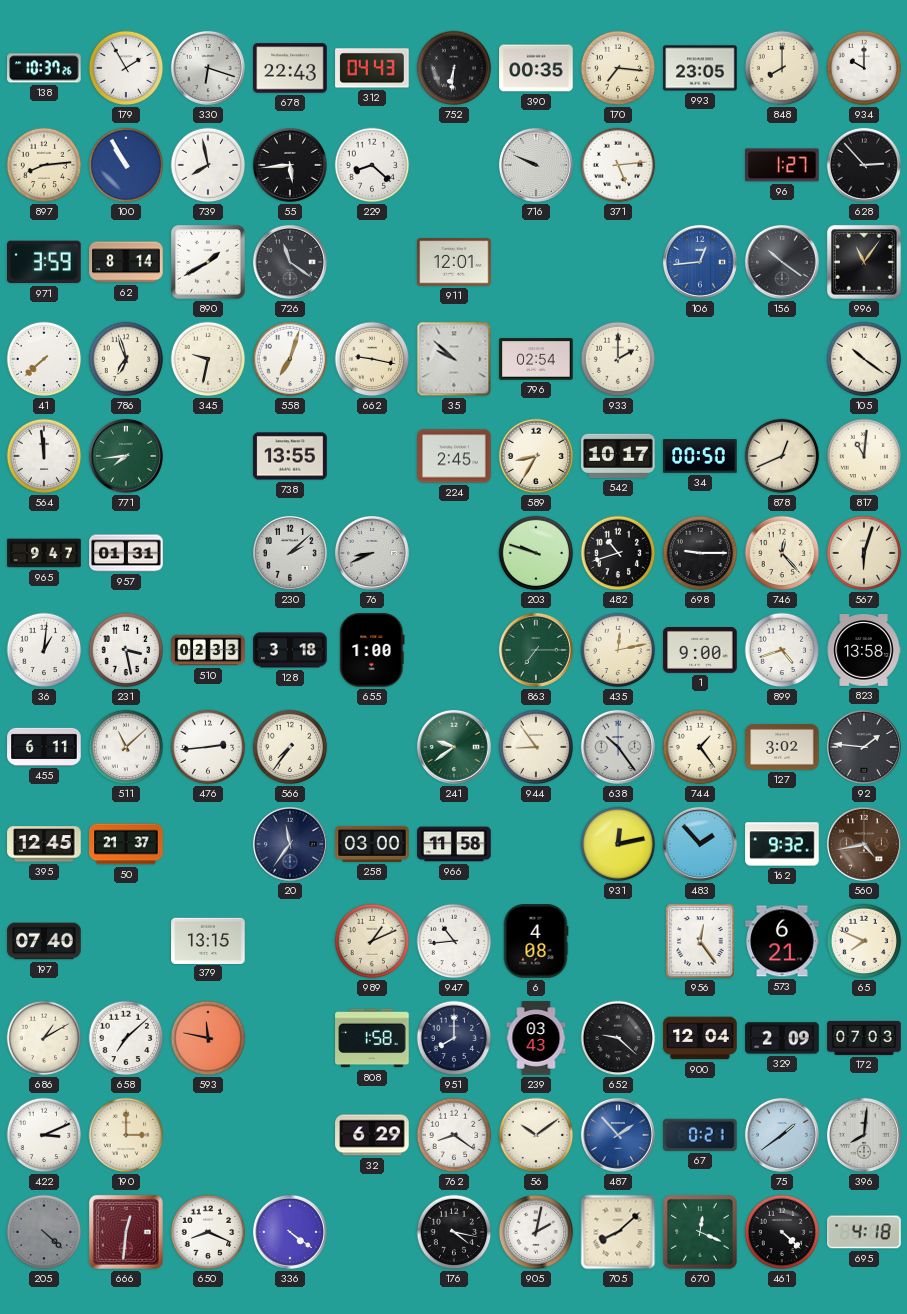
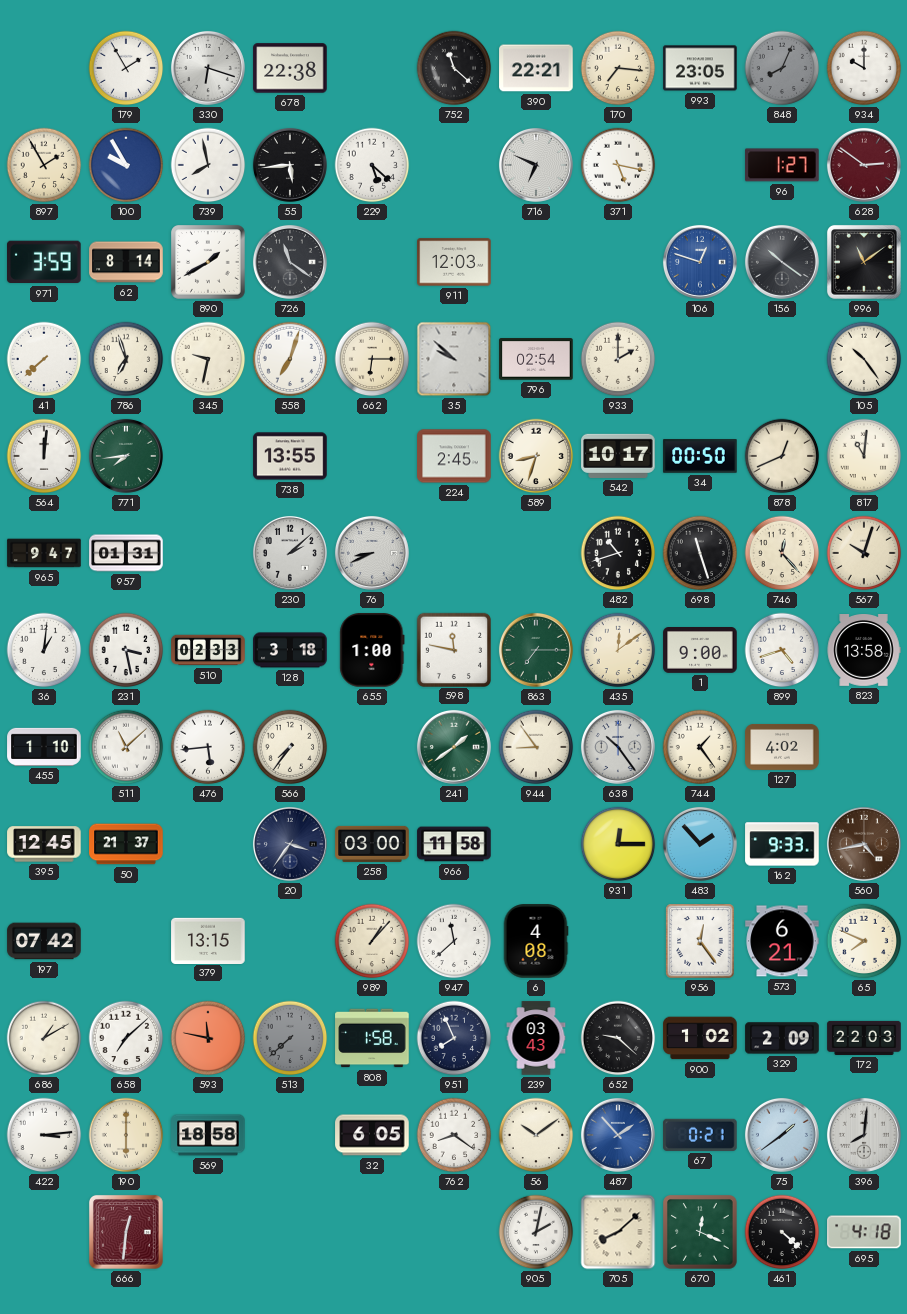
138: 10:37 -> none
678: 22:43 -> 22:38
312: 04:43 -> none
752: 6:31 -> 11:22
390: 00:35 -> 22:21
848: 8:00 -> 8:04
848 dial: cream -> grey
897: 8:14 -> 1:55
100: 10:55 -> 9:55
229: 8:22 -> 5:22
716: 9:49 -> 6:49
371: 5:14 -> 5:17
628: 2:53 -> 2:51
628 dial: black -> burgundy
911: 12:01 -> 12:03
106: 12:44 -> 12:48
996: 11:06 -> 11:09
662: 9:17 -> 6:15
105: 10:21 -> 10:24
564: 11:59 -> 12:01
589: 8:35 -> 8:33
203: 9:48 -> none
698: 9:15 -> 11:27
567: 6:03 -> 10:03
598: none -> 11:47
435: 12:13 -> 12:09
455: 6:11 -> 1:10
476: 2:44 -> 5:44
241: 9:39 -> 1:39
127: 3:02 -> 4:02
92: 1:46 -> none
20: 11:36 -> 3:36
931: 12:13 -> 12:15
162: 9:32 -> 9:33
197: 07:40 -> 07:42
989: 1:11 -> 1:07
947: 10:44 -> 11:38
513: none -> 7:38
951: 8:00 -> 7:56
900: 12:04 -> 1:02
172: 07:03 -> 22:03
422: 3:11 -> 3:14
190: 3:00 -> 6:00
569: none -> 18:58
32: 6:29 -> 6:05
205: 4:22 -> none
650: 8:19 -> none
336: 4:21 -> none
176: 4:17 -> none
